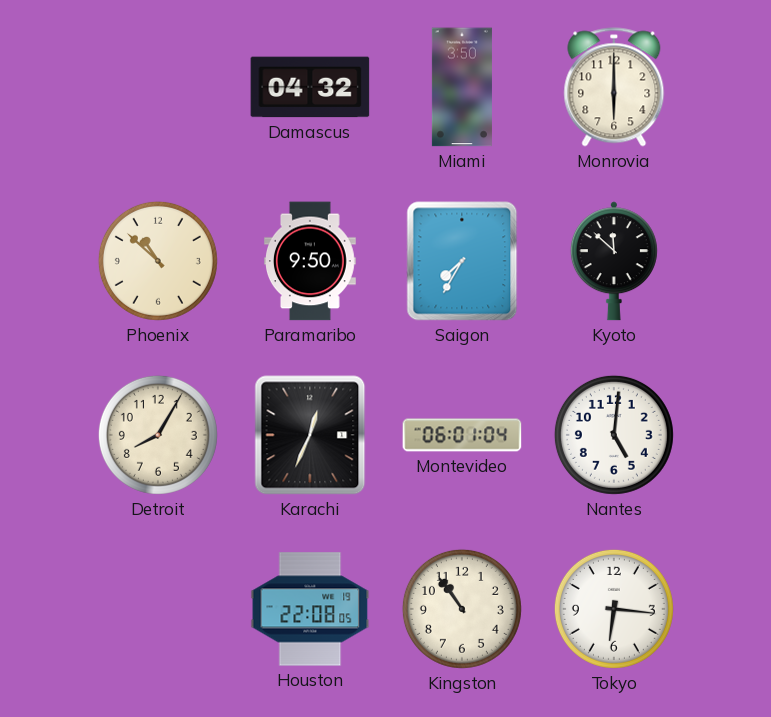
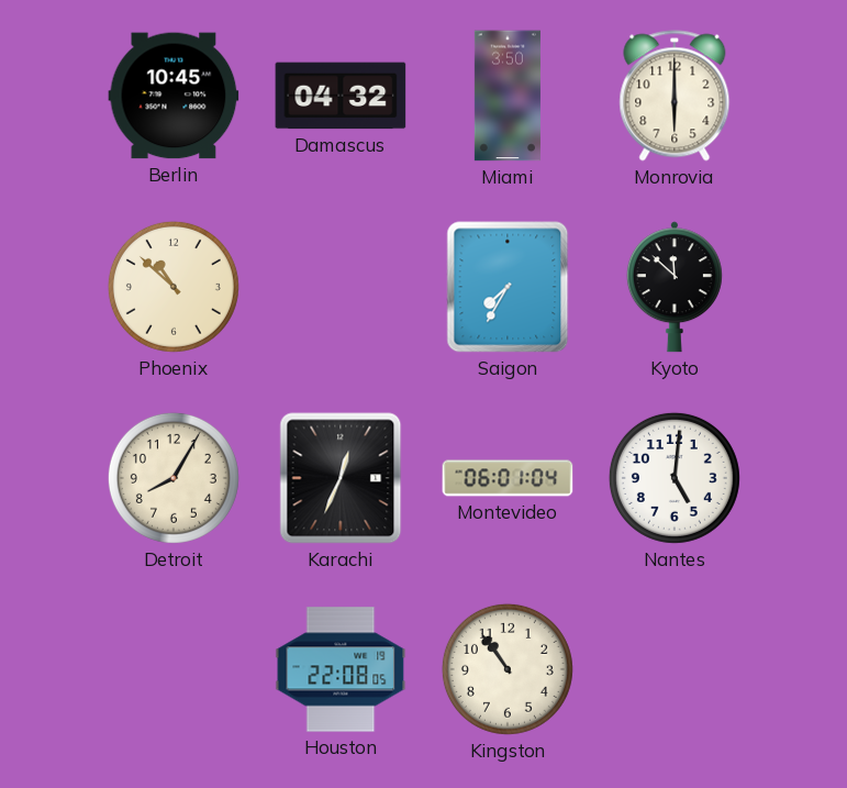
Berlin: none -> 10:45
Paramaribo: 9:50 -> none
Tokyo: 6:16 -> none
